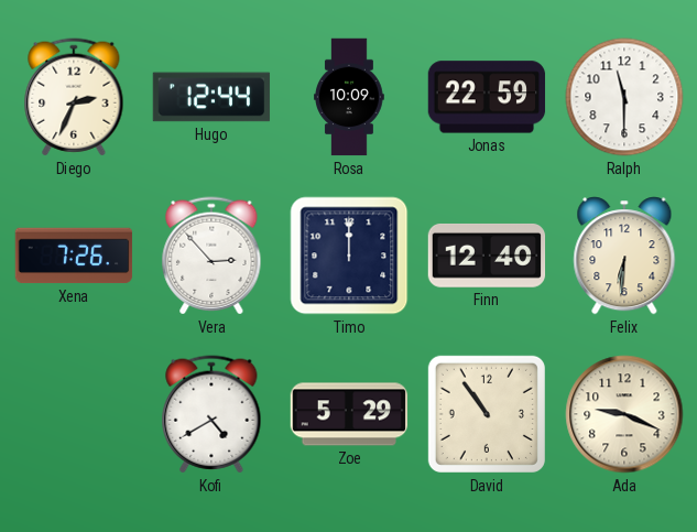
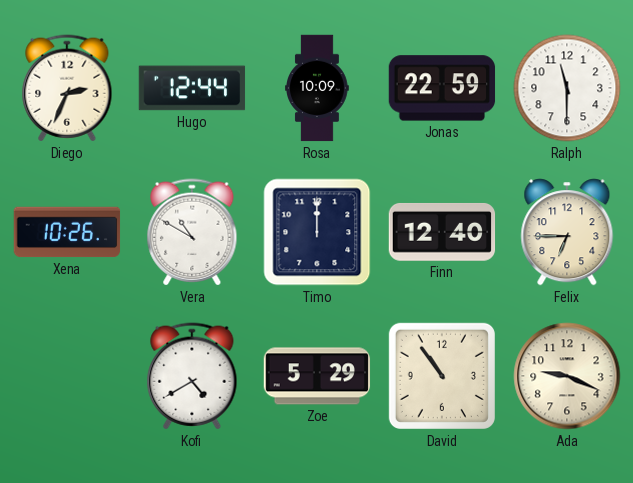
Xena: 7:26 -> 10:26
Vera: 2:53 -> 10:50
Felix: 6:31 -> 6:45
